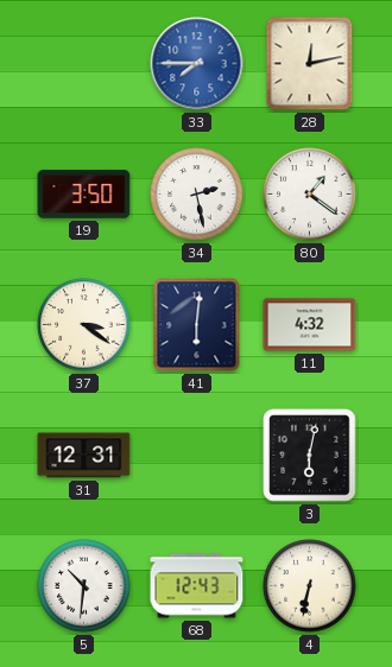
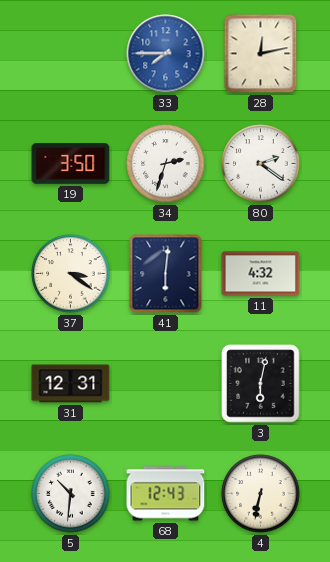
34: 2:28 -> 2:33
80: 1:21 -> 2:21
